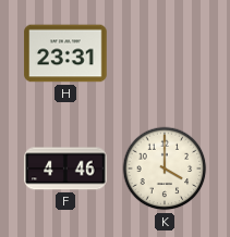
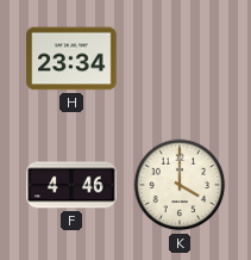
H: 23:31 -> 23:34
